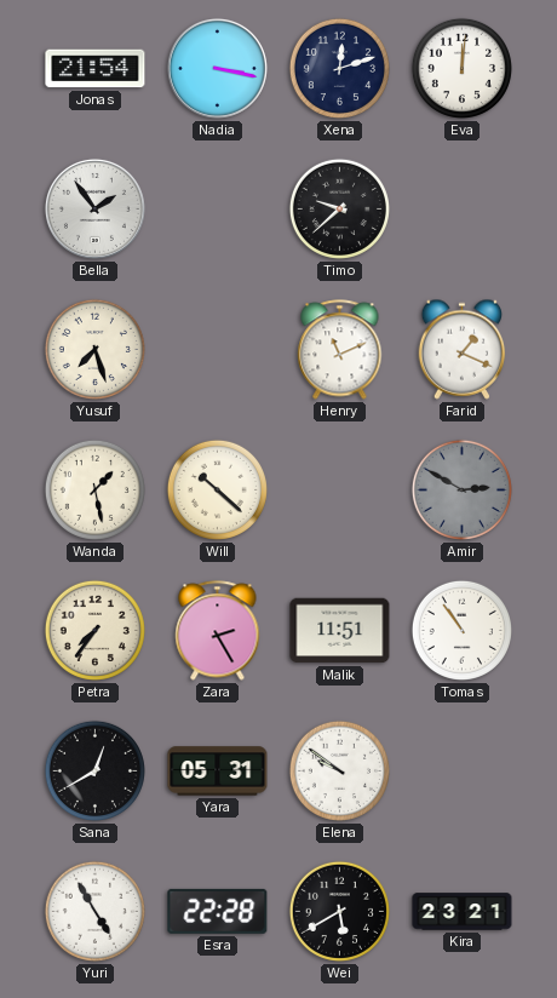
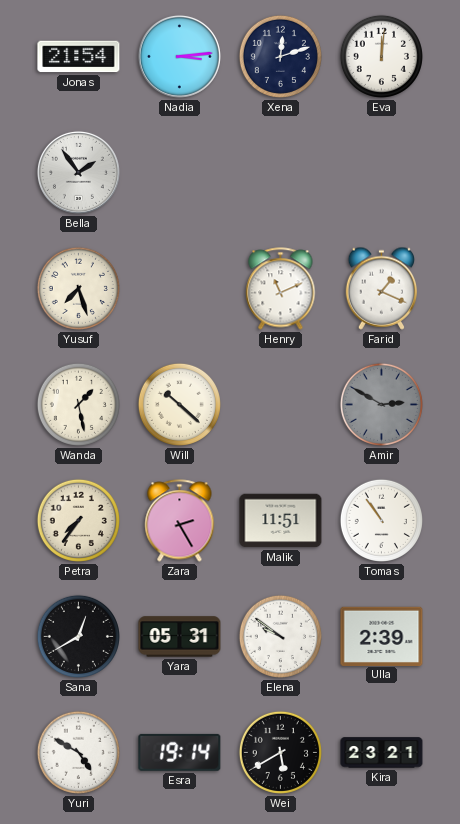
Nadia: 3:17 -> 3:14
Timo: 9:38 -> none
Ulla: none -> 2:39
Yuri: 4:55 -> 4:50
Esra: 22:28 -> 19:14
